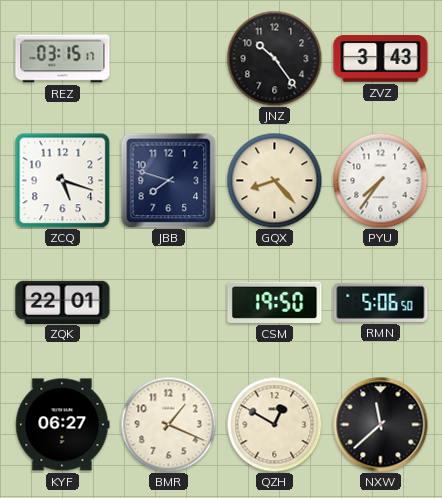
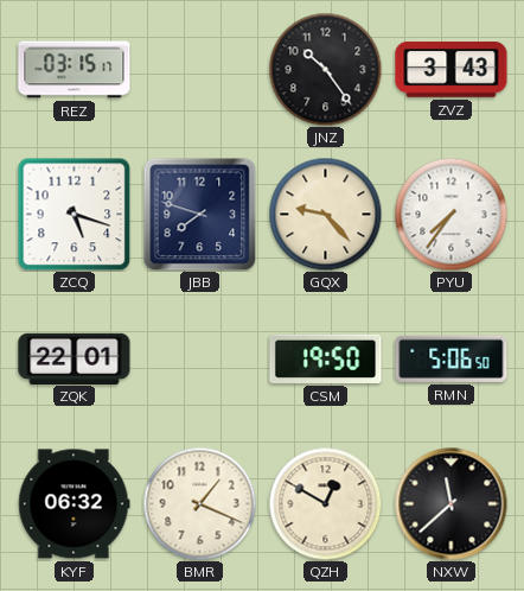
GQX: 8:23 -> 9:23
KYF: 06:27 -> 06:32
